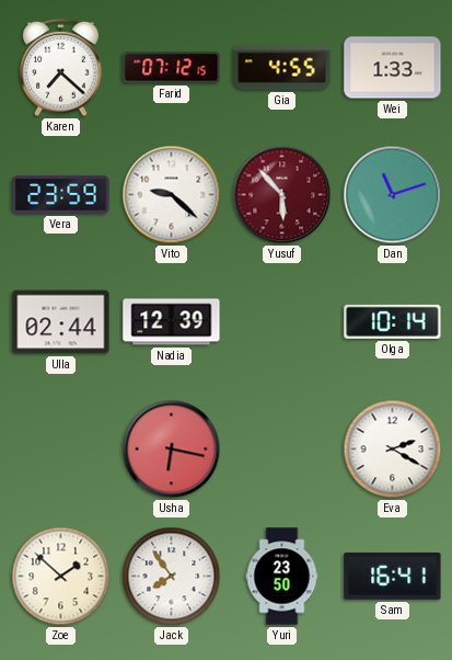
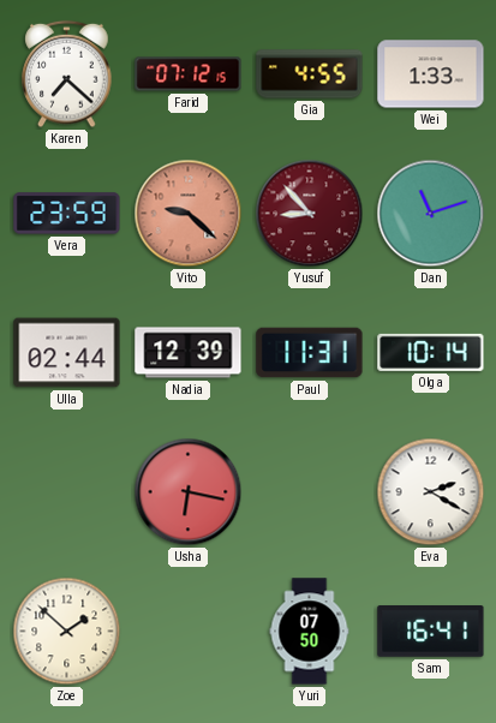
Vito dial: white -> salmon
Yusuf: 5:53 -> 8:53
Paul: none -> 11:31
Jack: 7:54 -> none
Yuri: 23:50 -> 07:50
